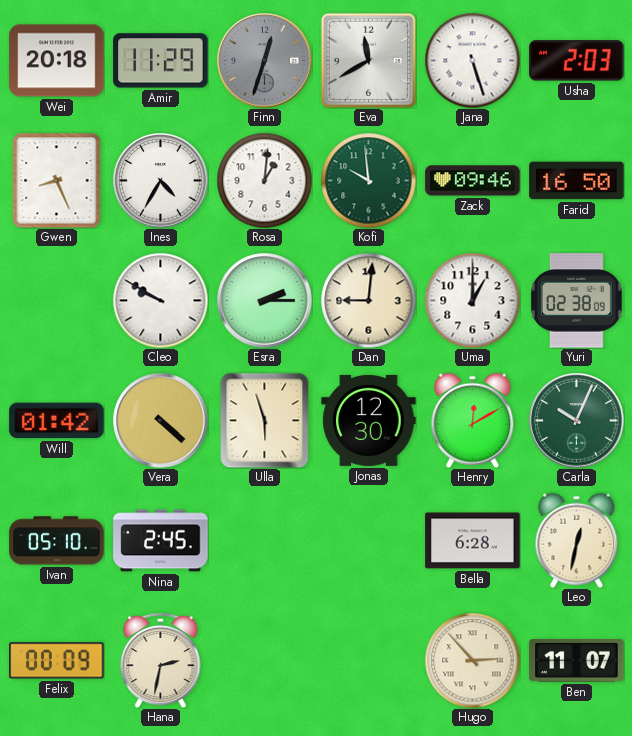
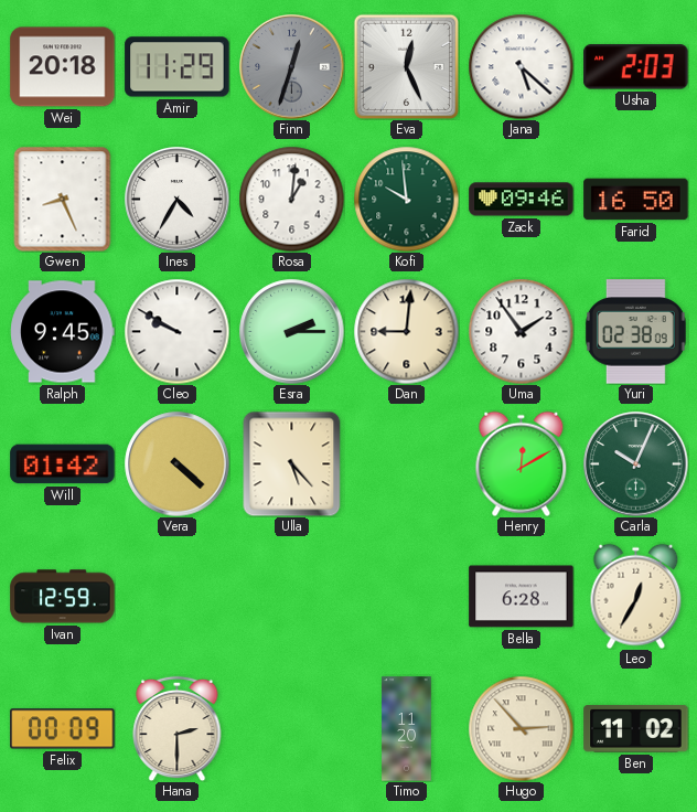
Eva: 11:40 -> 12:26
Jana: 5:27 -> 5:22
Ralph: none -> 9:45
Uma: 1:00 -> 1:54
Ulla: 5:57 -> 5:23
Jonas: 12:30 -> none
Ivan: 05:10 -> 12:59
Nina: 2:45 -> none
Leo: 12:32 -> 12:35
Hana: 2:32 -> 2:30
Timo: none -> 11:20
Ben: 11:07 -> 11:02
